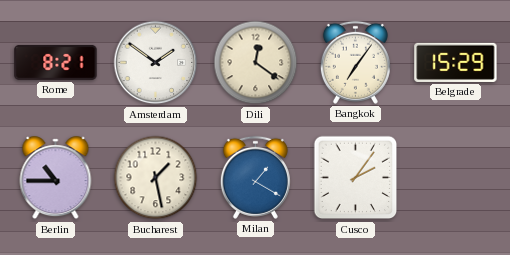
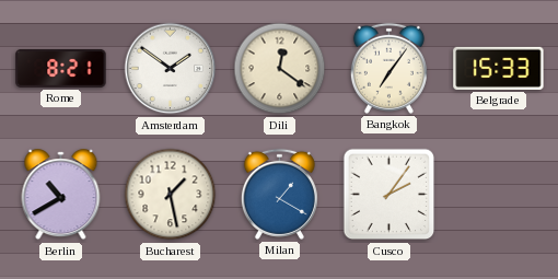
Belgrade: 15:29 -> 15:33
Berlin: 10:45 -> 10:40
